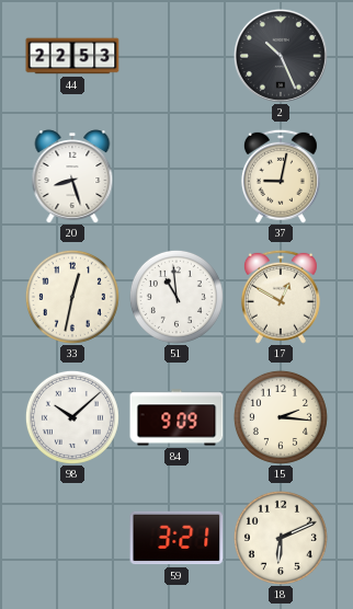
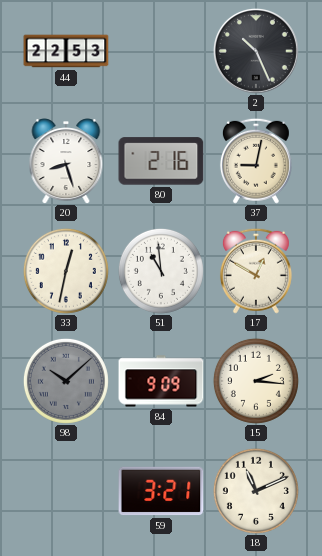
80: none -> 2:16
98 dial: white -> grey
18: 6:11 -> 11:11
